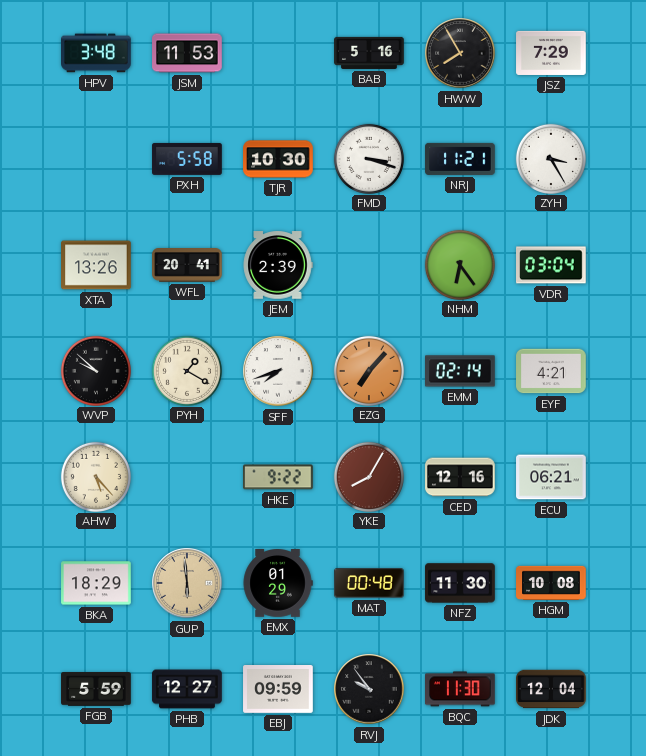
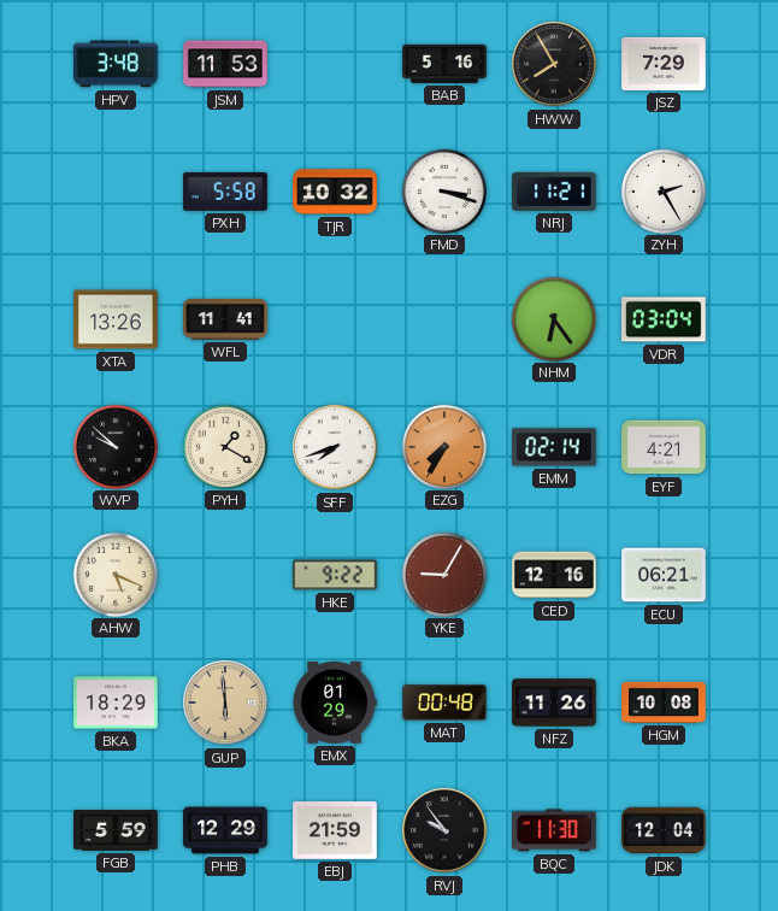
TJR: 10:30 -> 10:32
ZYH: 3:25 -> 2:25
WFL: 20:41 -> 11:41
JEM: 2:39 -> none
EZG: 7:07 -> 7:35
AHW: 5:23 -> 5:19
YKE: 8:05 -> 9:05
NFZ: 11:30 -> 11:26
PHB: 12:27 -> 12:29
EBJ: 09:59 -> 21:59
